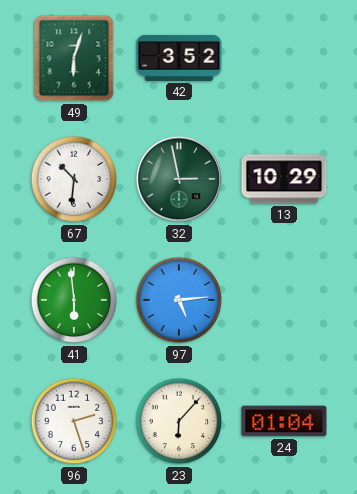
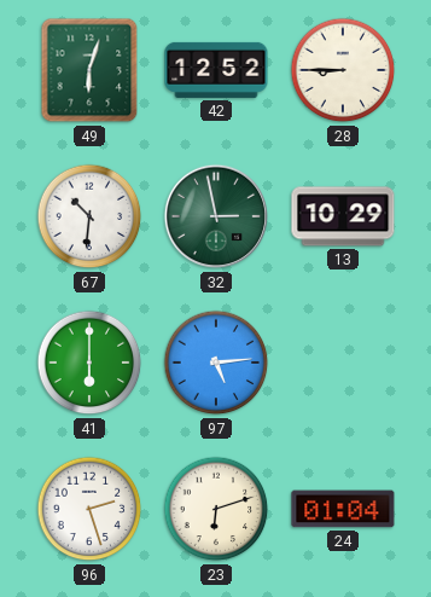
42: 3:52 -> 12:52
28: none -> 8:45
41: 5:59 -> 6:00
23: 6:07 -> 6:12
